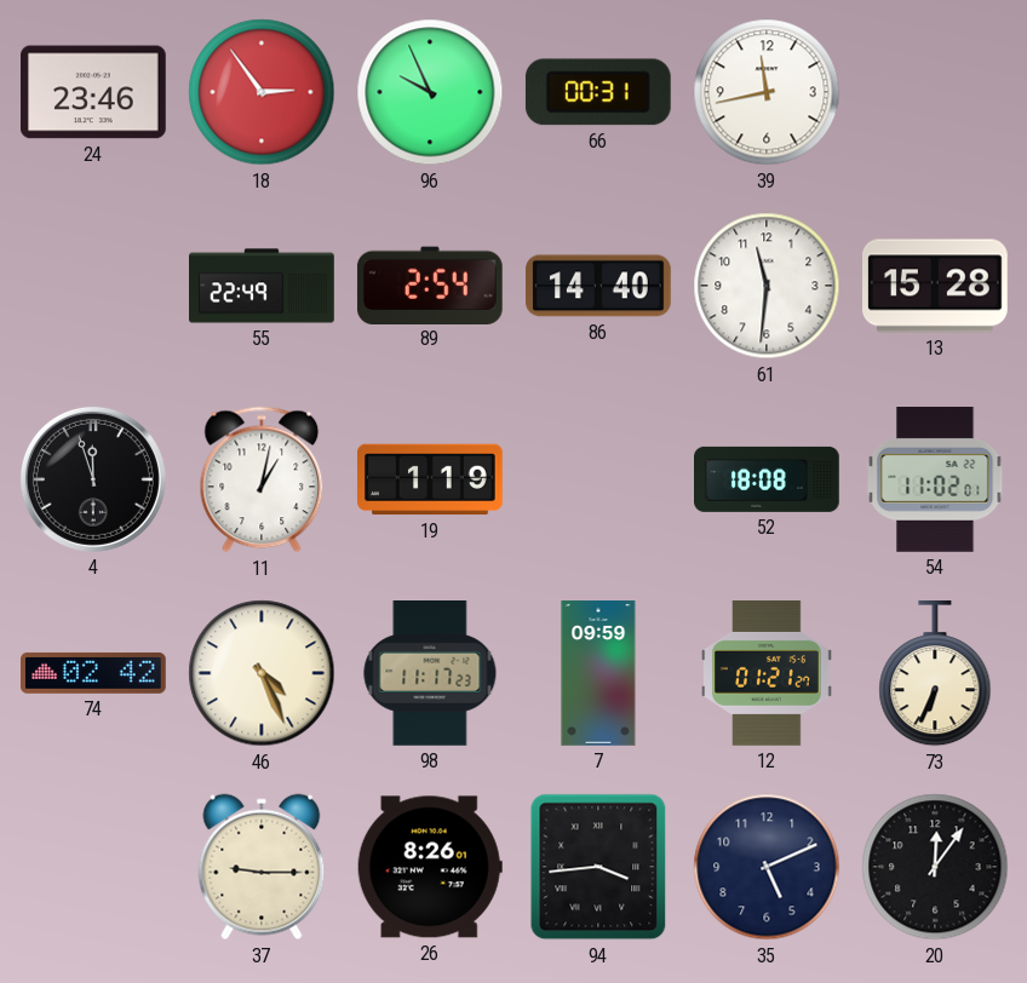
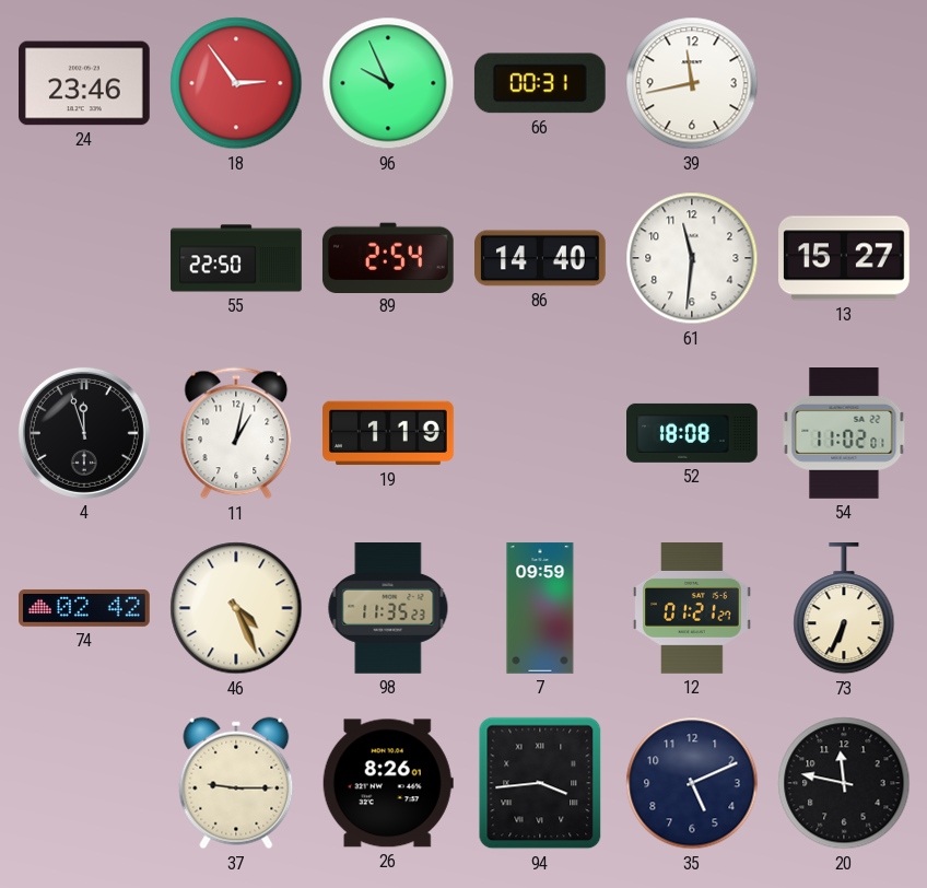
55: 22:49 -> 22:50
13: 15:28 -> 15:27
98: 11:17 -> 11:35
20: 12:06 -> 11:47
